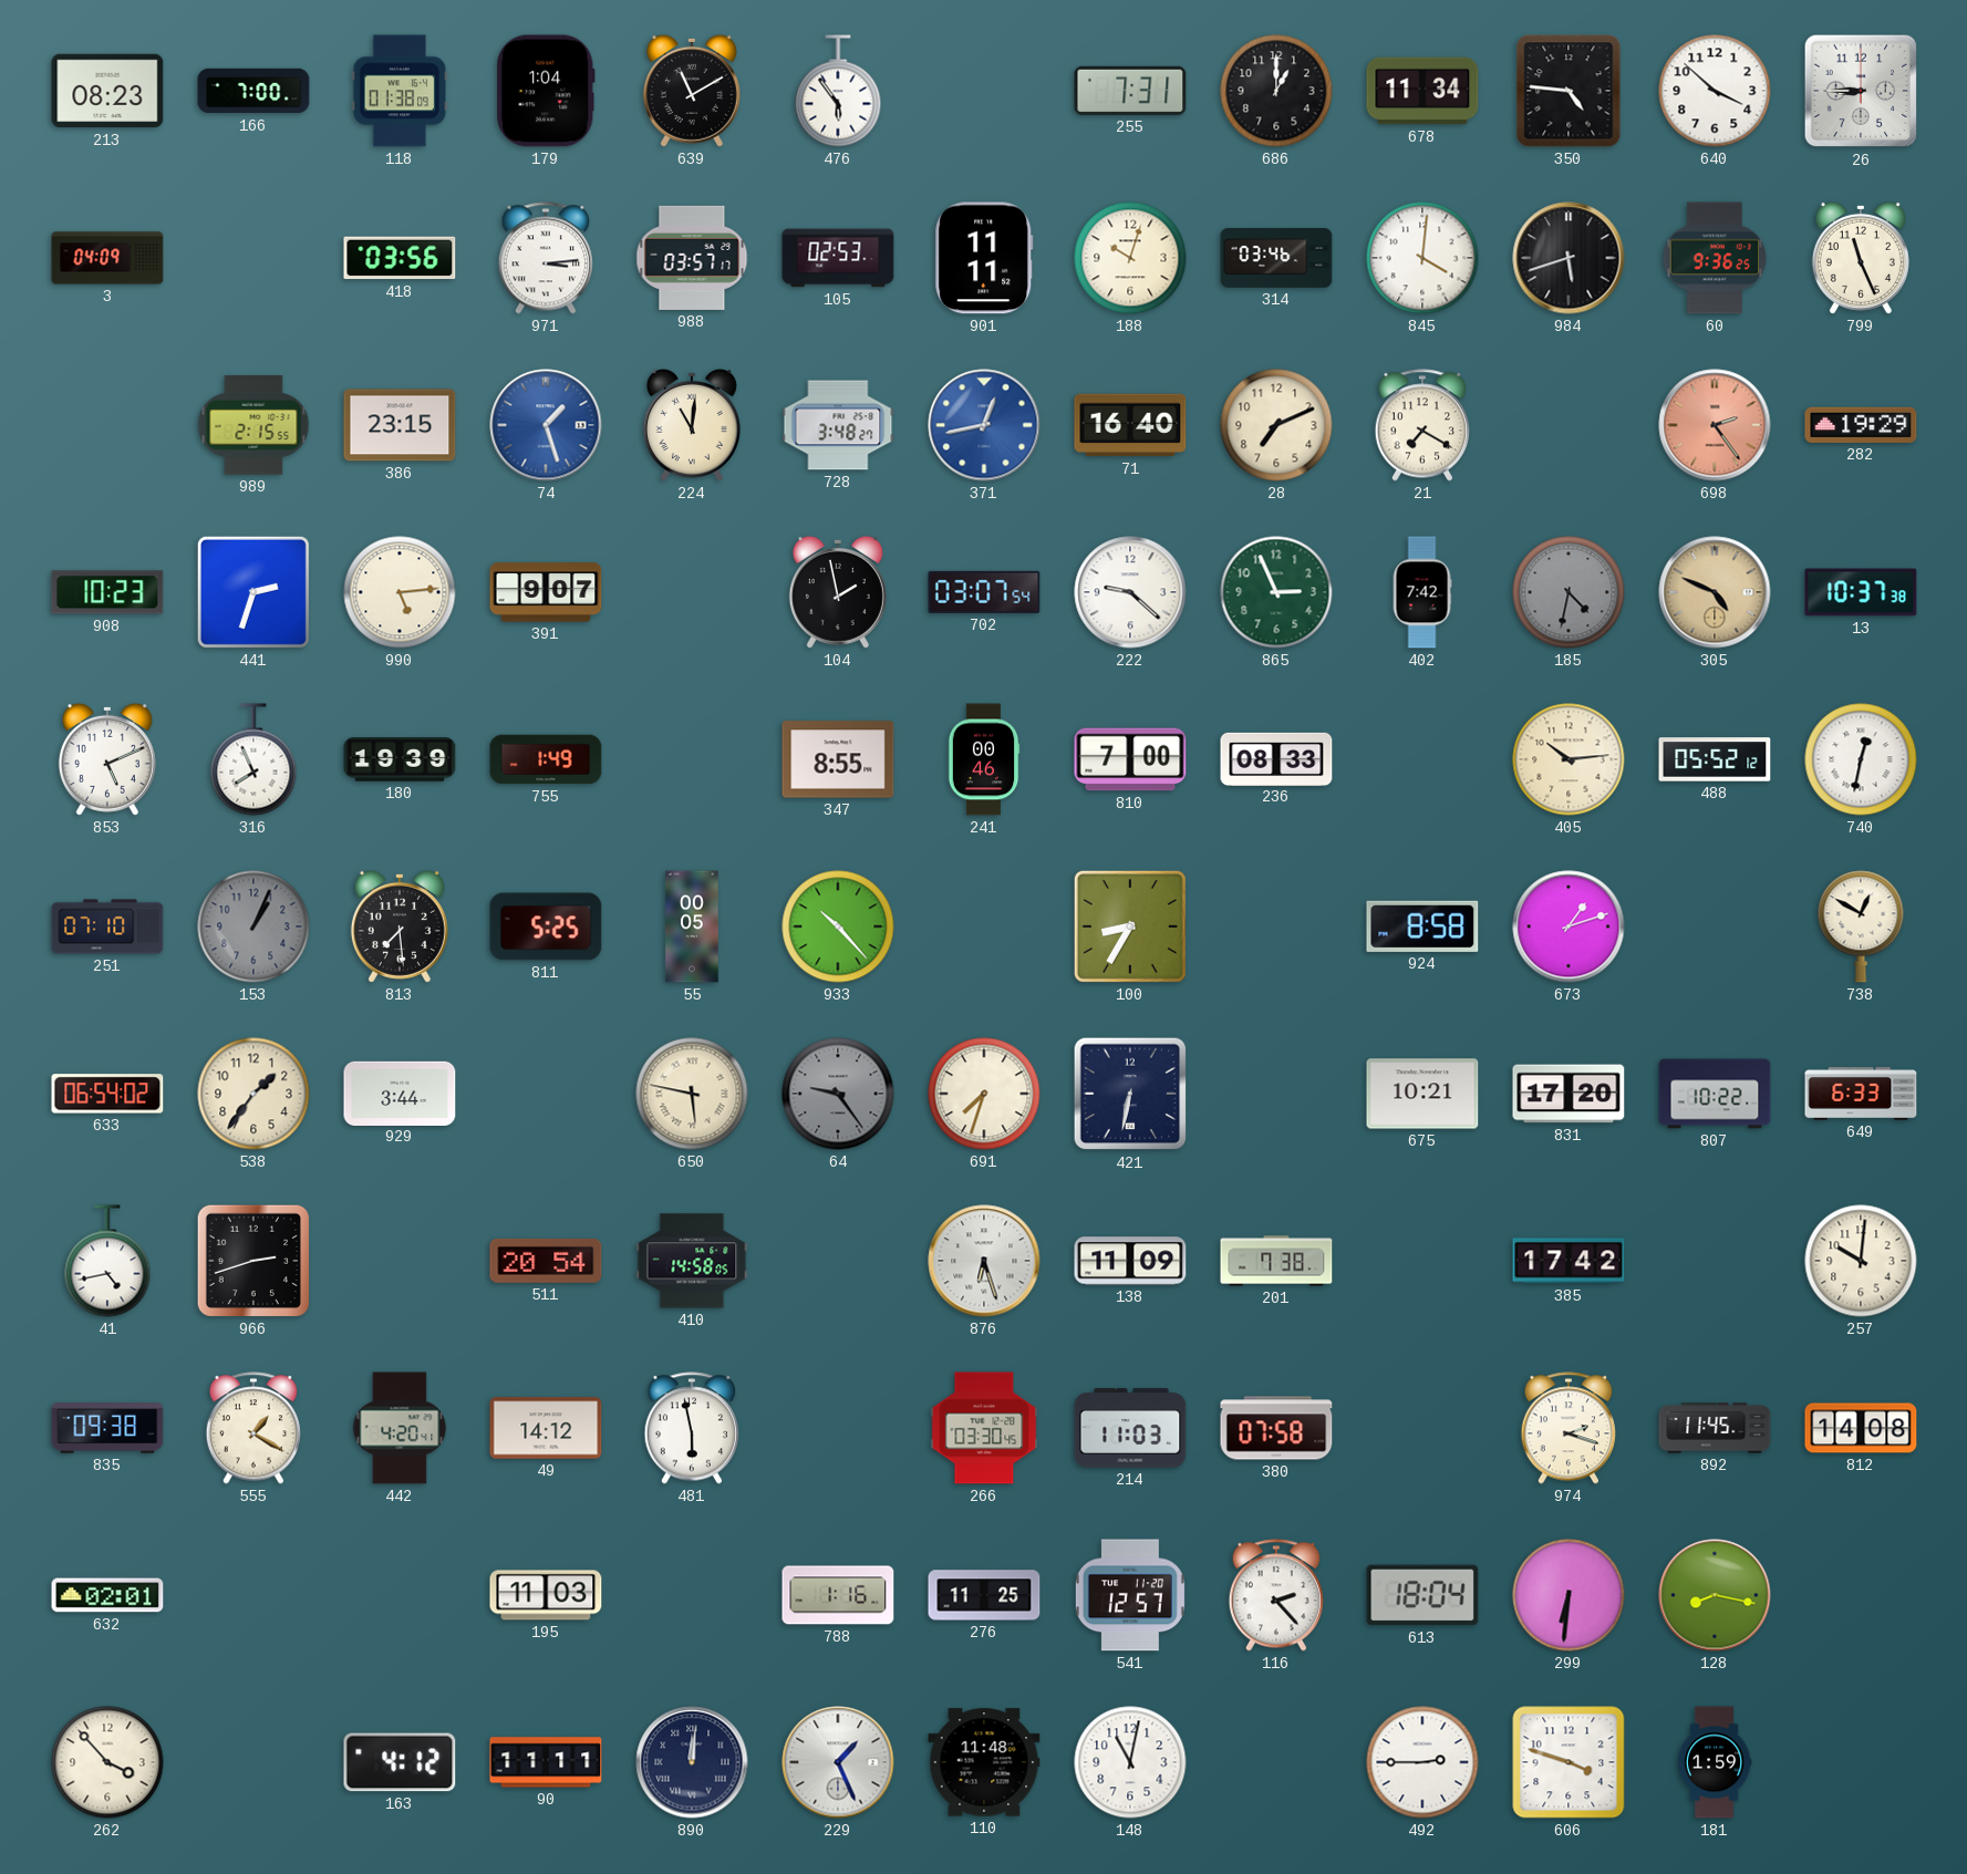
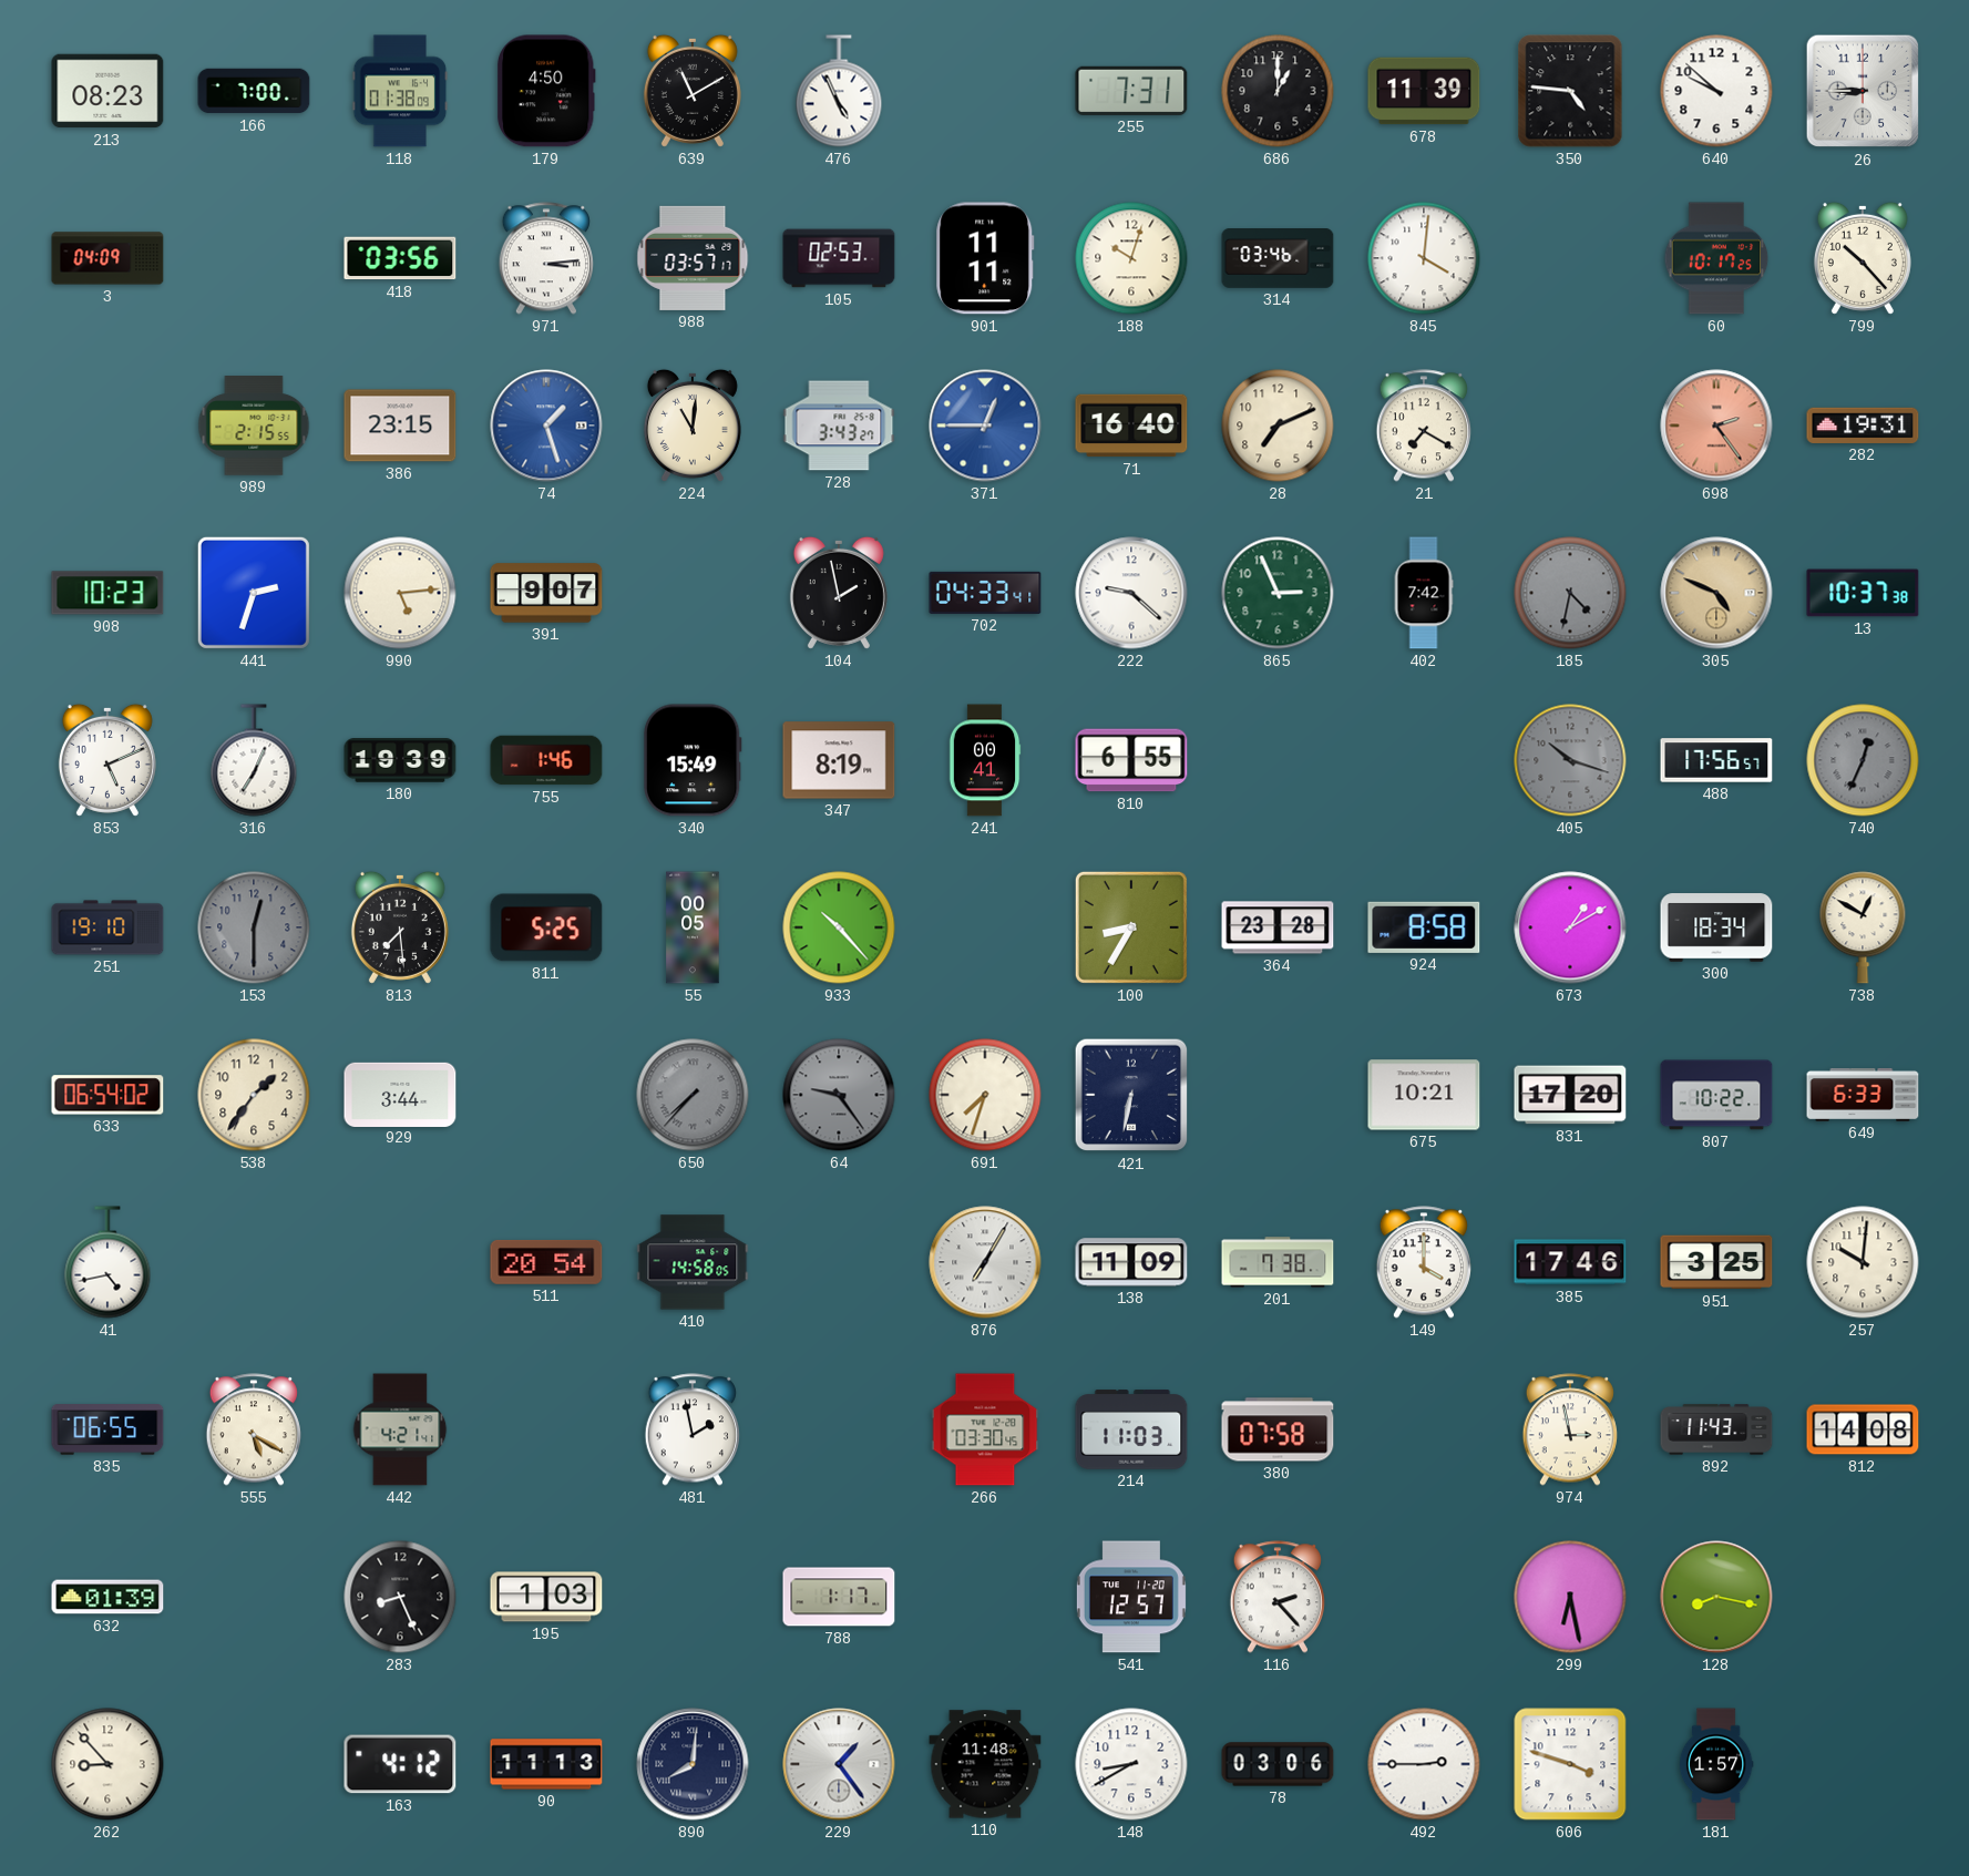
179: 1:04 -> 4:50
476: 5:54 -> 4:56
678: 11:34 -> 11:39
640: 3:52 -> 9:52
984: 5:42 -> none
60: 9:36 -> 10:17
799: 11:26 -> 10:23
728: 3:48 -> 3:43
371: 12:43 -> 12:45
282: 19:29 -> 19:31
702: 03:07 -> 04:33
316: 7:56 -> 7:04
755: 1:49 -> 1:46
340: none -> 15:49
347: 8:55 -> 8:19
241: 00:46 -> 00:41
810: 7:00 -> 6:55
236: 08:33 -> none
405: 10:14 -> 10:18
405 dial: cream -> grey
488: 05:52 -> 17:56
740: 12:32 -> 12:34
740 dial: white -> grey
251: 07:10 -> 19:10
153: 1:04 -> 12:30
364: none -> 23:28
673: 1:12 -> 1:10
300: none -> 18:34
650: 5:47 -> 7:37
650 dial: cream -> grey
966: 2:42 -> none
876: 6:27 -> 7:05
149: none -> 4:00
385: 17:42 -> 17:46
951: none -> 3:25
835: 09:38 -> 06:55
555: 1:20 -> 5:20
442: 4:20 -> 4:21
49: 14:12 -> none
481: 5:58 -> 1:58
974: 2:18 -> 2:58
892: 11:45 -> 11:43
632: 02:01 -> 01:39
283: none -> 8:26
195: 11:03 -> 1:03
788: 1:16 -> 1:17
276: 11:25 -> none
613: 18:04 -> none
299: 6:31 -> 6:28
262: 3:53 -> 8:53
90: 11:11 -> 11:13
890: 12:01 -> 8:01
229: 1:26 -> 1:24
148: 11:02 -> 8:40
78: none -> 03:06
181: 1:59 -> 1:57
